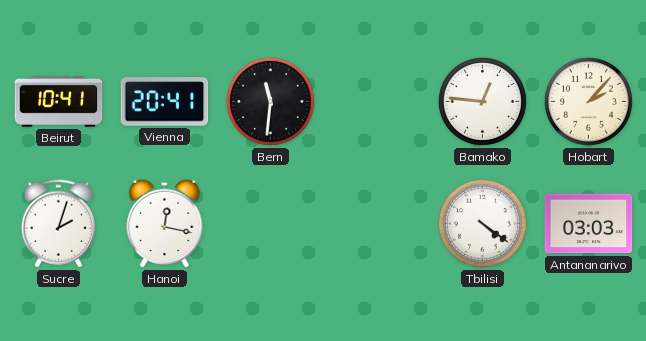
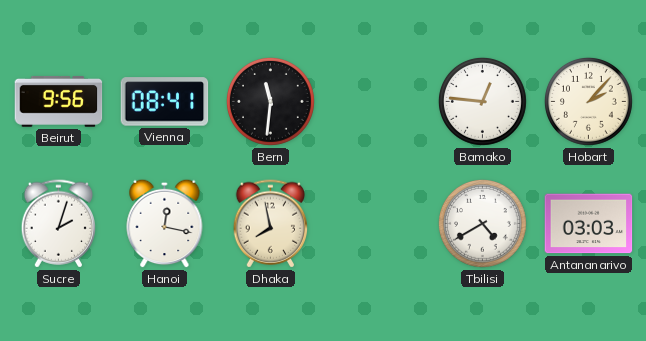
Beirut: 10:41 -> 9:56
Vienna: 20:41 -> 08:41
Dhaka: none -> 7:58
Tbilisi: 4:21 -> 4:40
